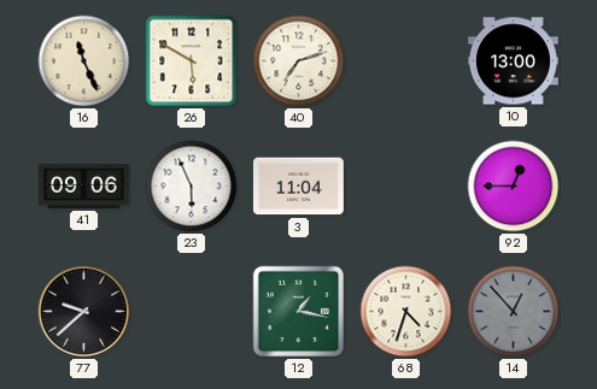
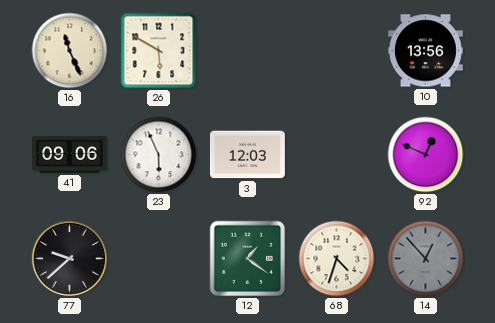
40: 7:12 -> none
10: 13:00 -> 13:56
3: 11:04 -> 12:03
92: 12:45 -> 12:49
12: 1:17 -> 1:21
